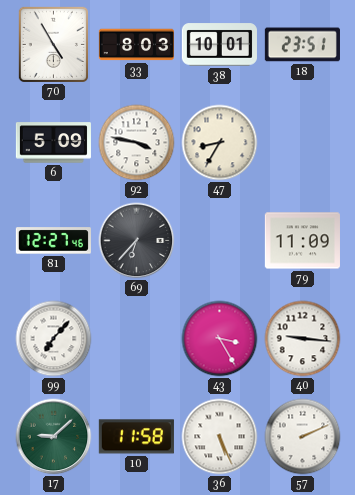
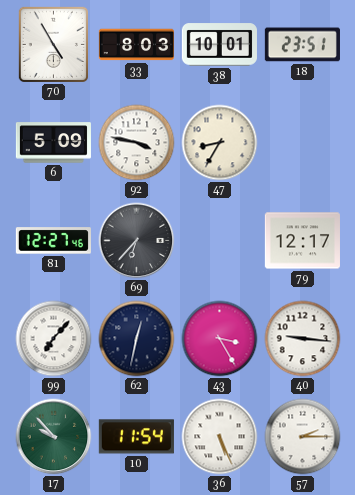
79: 11:09 -> 12:17
62: none -> 12:32
17: 9:08 -> 9:53
10: 11:58 -> 11:54
57: 2:11 -> 2:15
